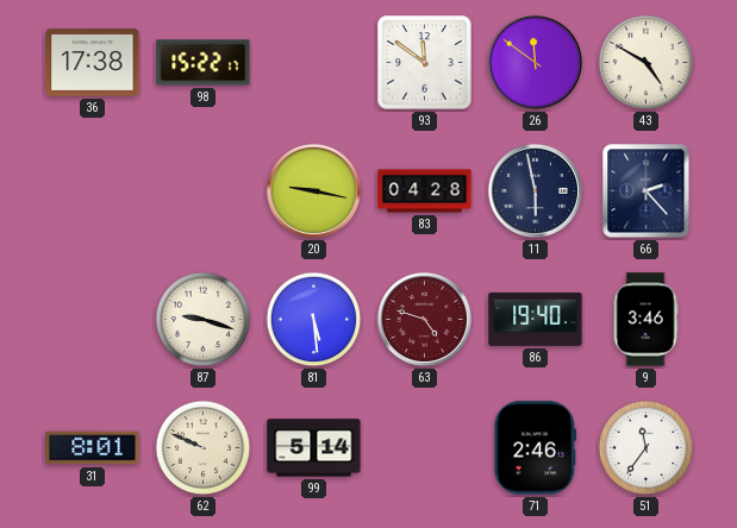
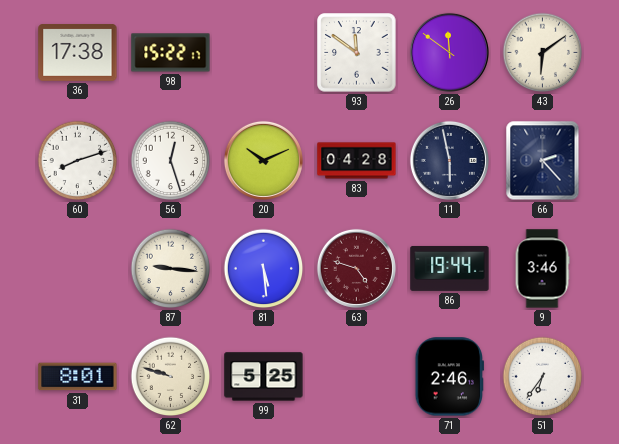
43: 4:50 -> 6:09
60: none -> 8:12
56: none -> 12:27
20: 9:17 -> 10:11
87: 9:18 -> 9:16
86: 19:40 -> 19:44
62: 9:49 -> 9:48
99: 5:14 -> 5:25
51: 11:36 -> 6:36
